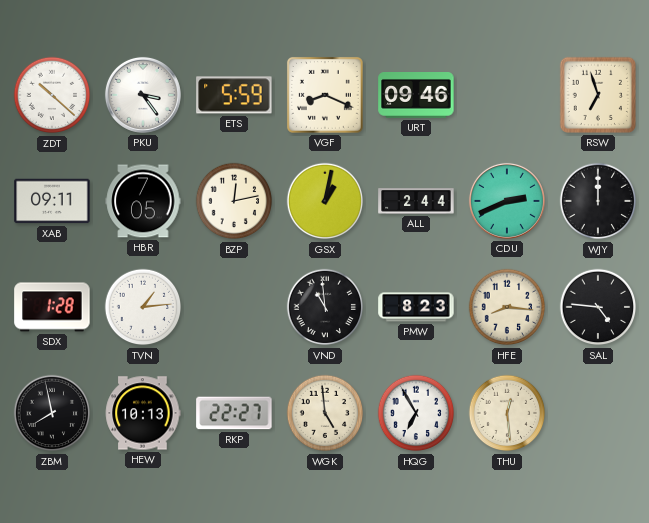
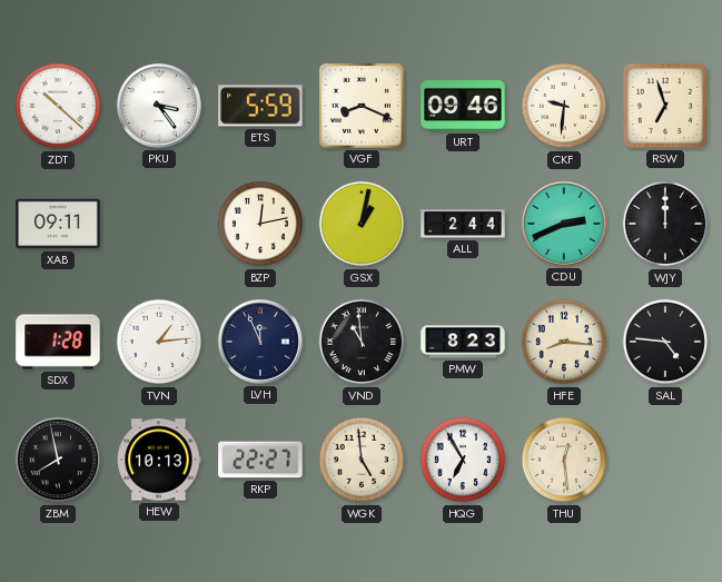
CKF: none -> 9:31
HBR: 7:05 -> none
LVH: none -> 11:56
